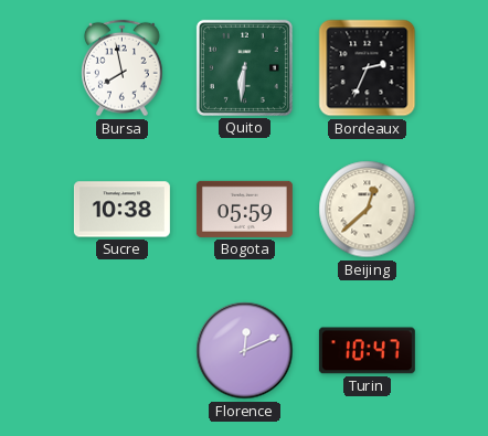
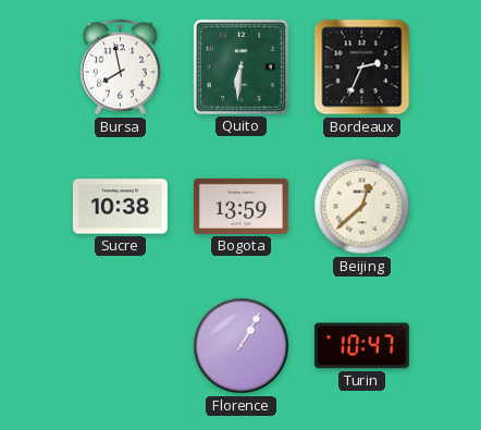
Bogota: 05:59 -> 13:59
Florence: 12:11 -> 1:05
